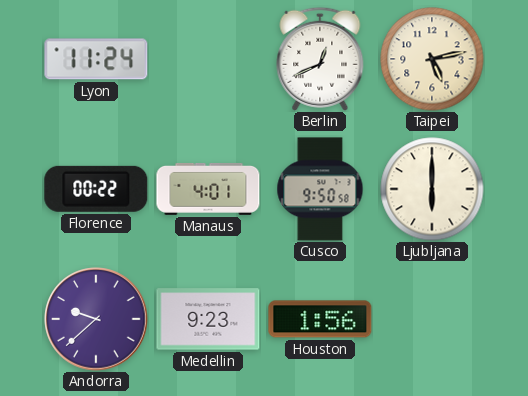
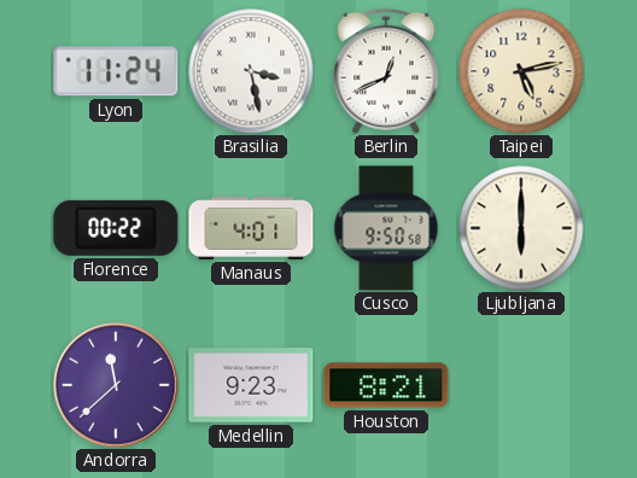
Brasilia: none -> 3:28
Andorra: 9:38 -> 11:38
Houston: 1:56 -> 8:21
